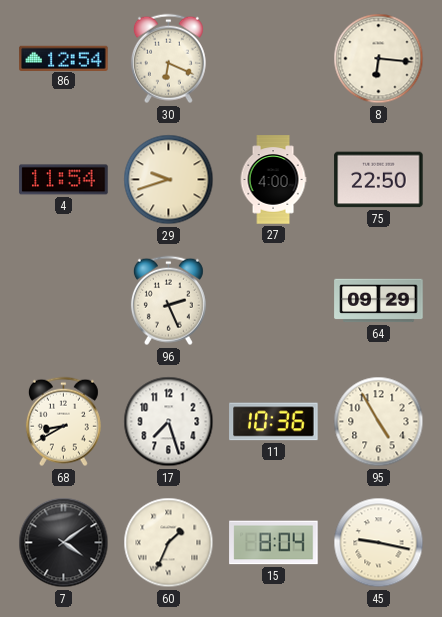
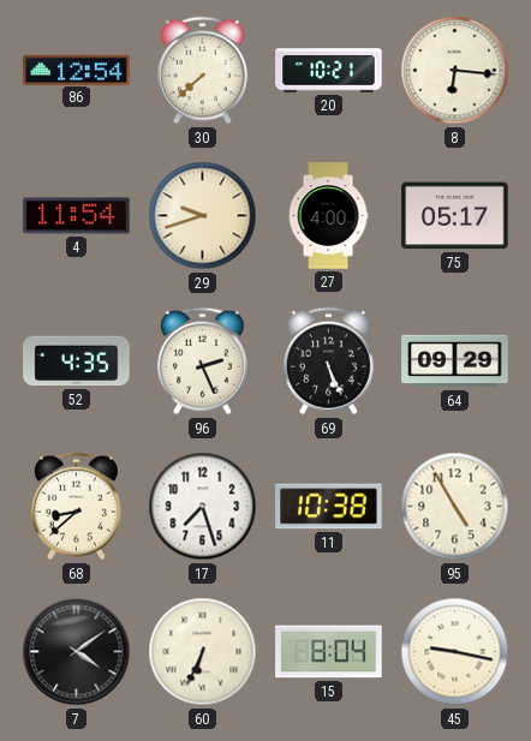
30: 6:19 -> 7:38
20: none -> 10:21
75: 22:50 -> 05:17
52: none -> 4:35
69: none -> 5:26
68: 8:40 -> 8:38
11: 10:36 -> 10:38
60: 1:34 -> 6:34
